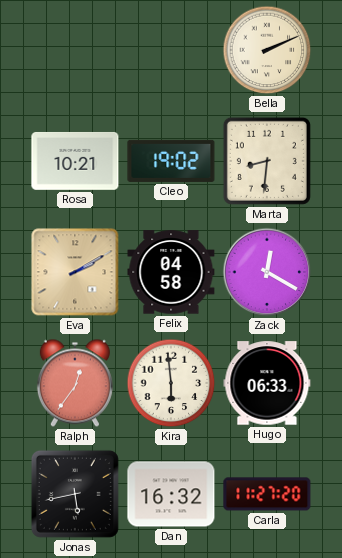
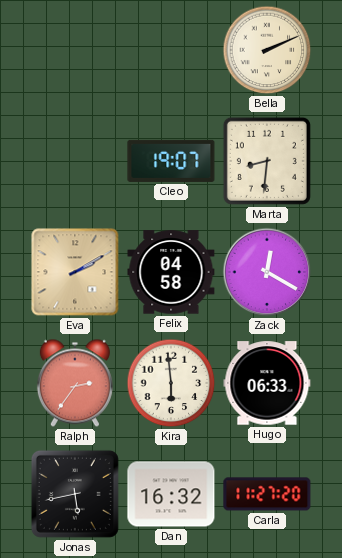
Rosa: 10:21 -> none
Cleo: 19:02 -> 19:07
Ralph: 12:36 -> 2:36
